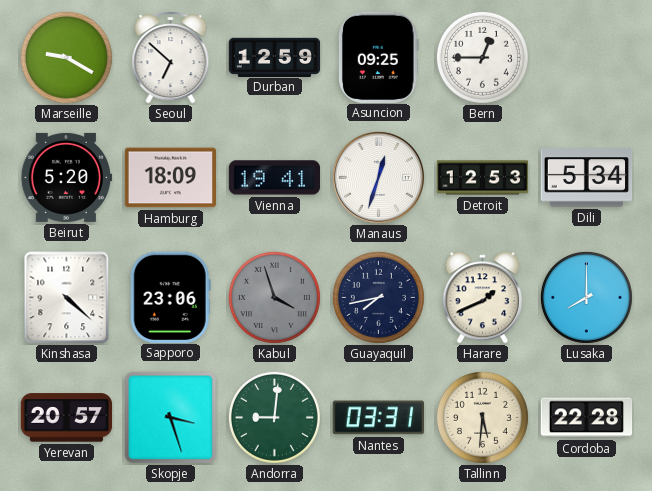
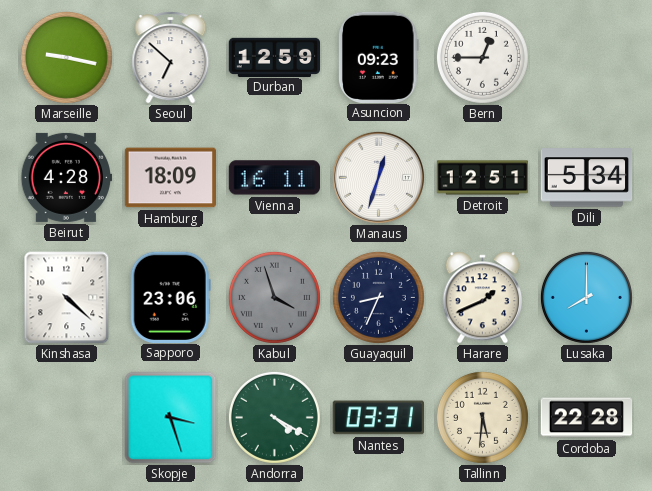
Marseille: 9:20 -> 9:17
Asuncion: 09:25 -> 09:23
Beirut: 5:20 -> 4:28
Vienna: 19:41 -> 16:11
Detroit: 12:53 -> 12:51
Guayaquil: 7:43 -> 8:34
Yerevan: 20:57 -> none
Andorra: 9:01 -> 4:20
